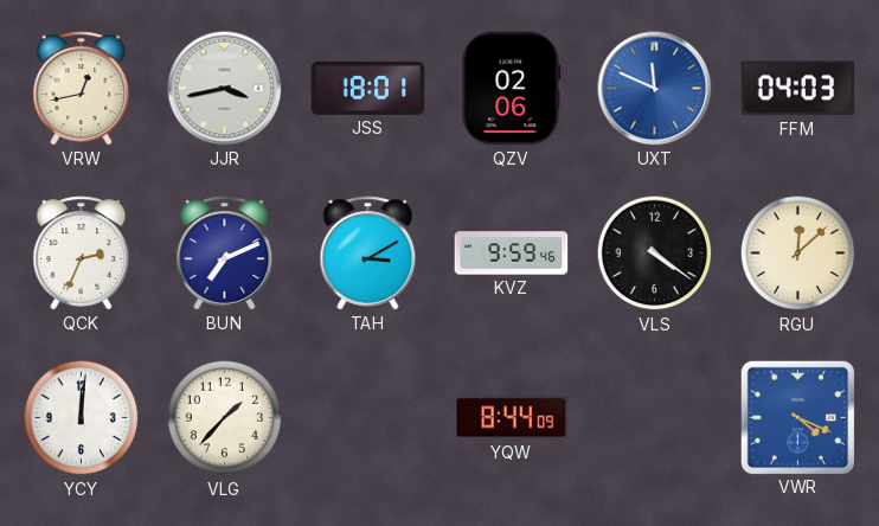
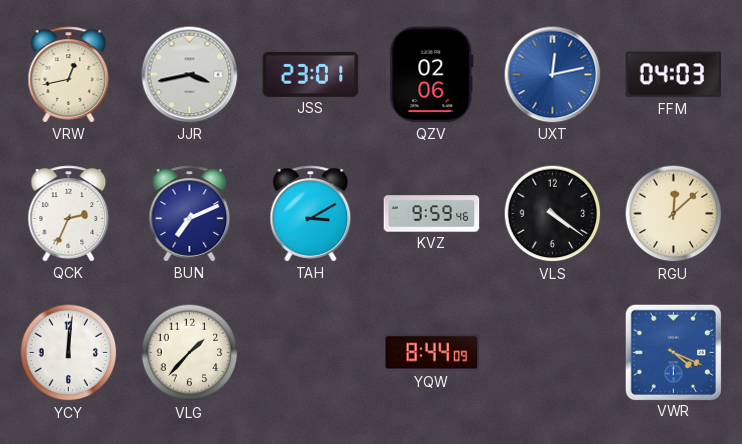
JSS: 18:01 -> 23:01
UXT: 11:49 -> 12:13
